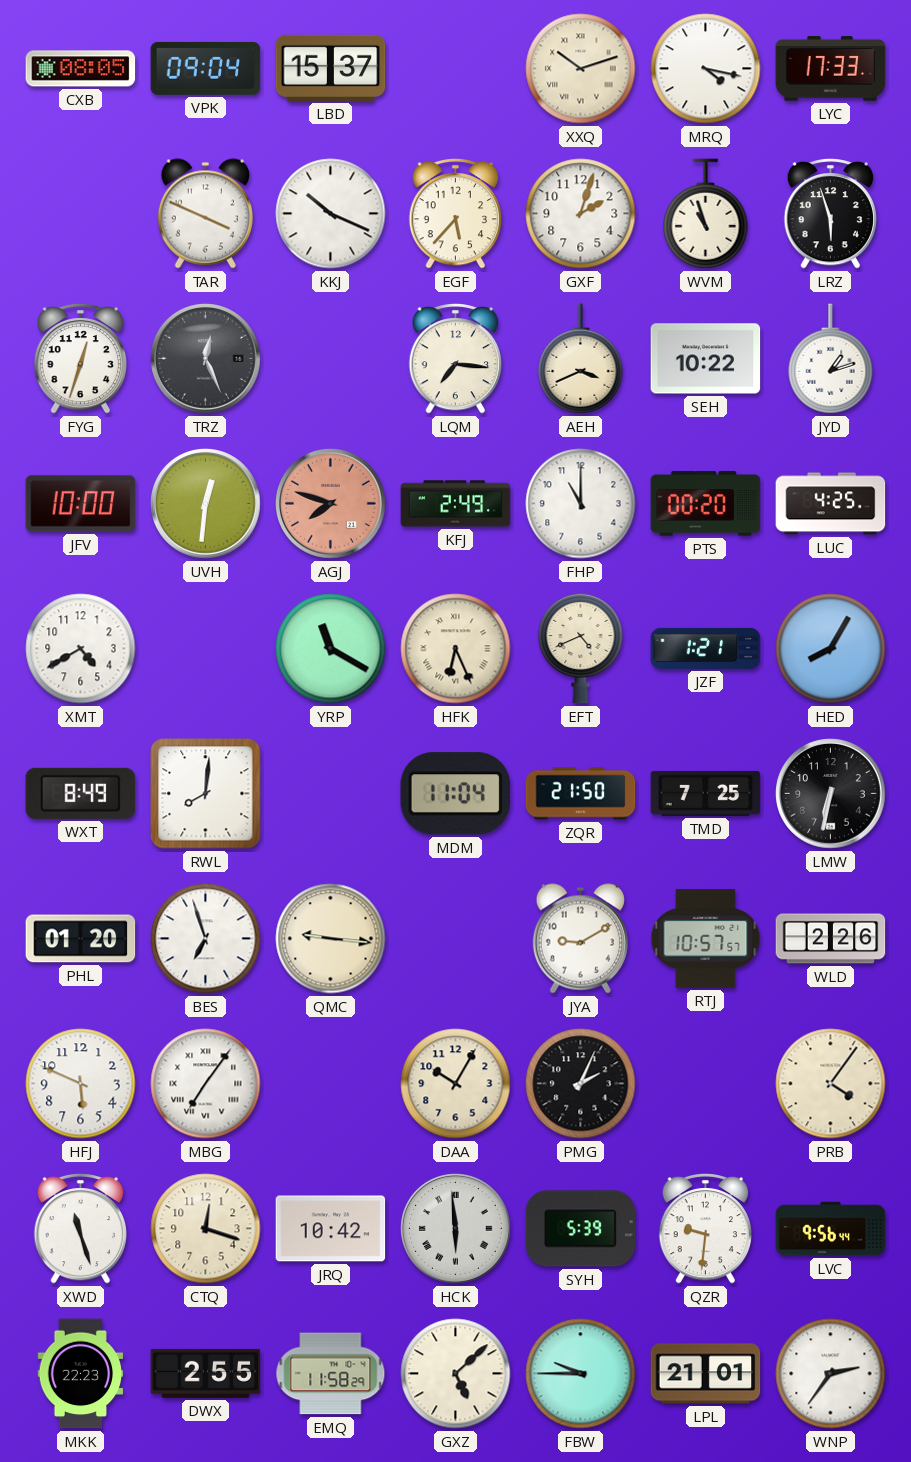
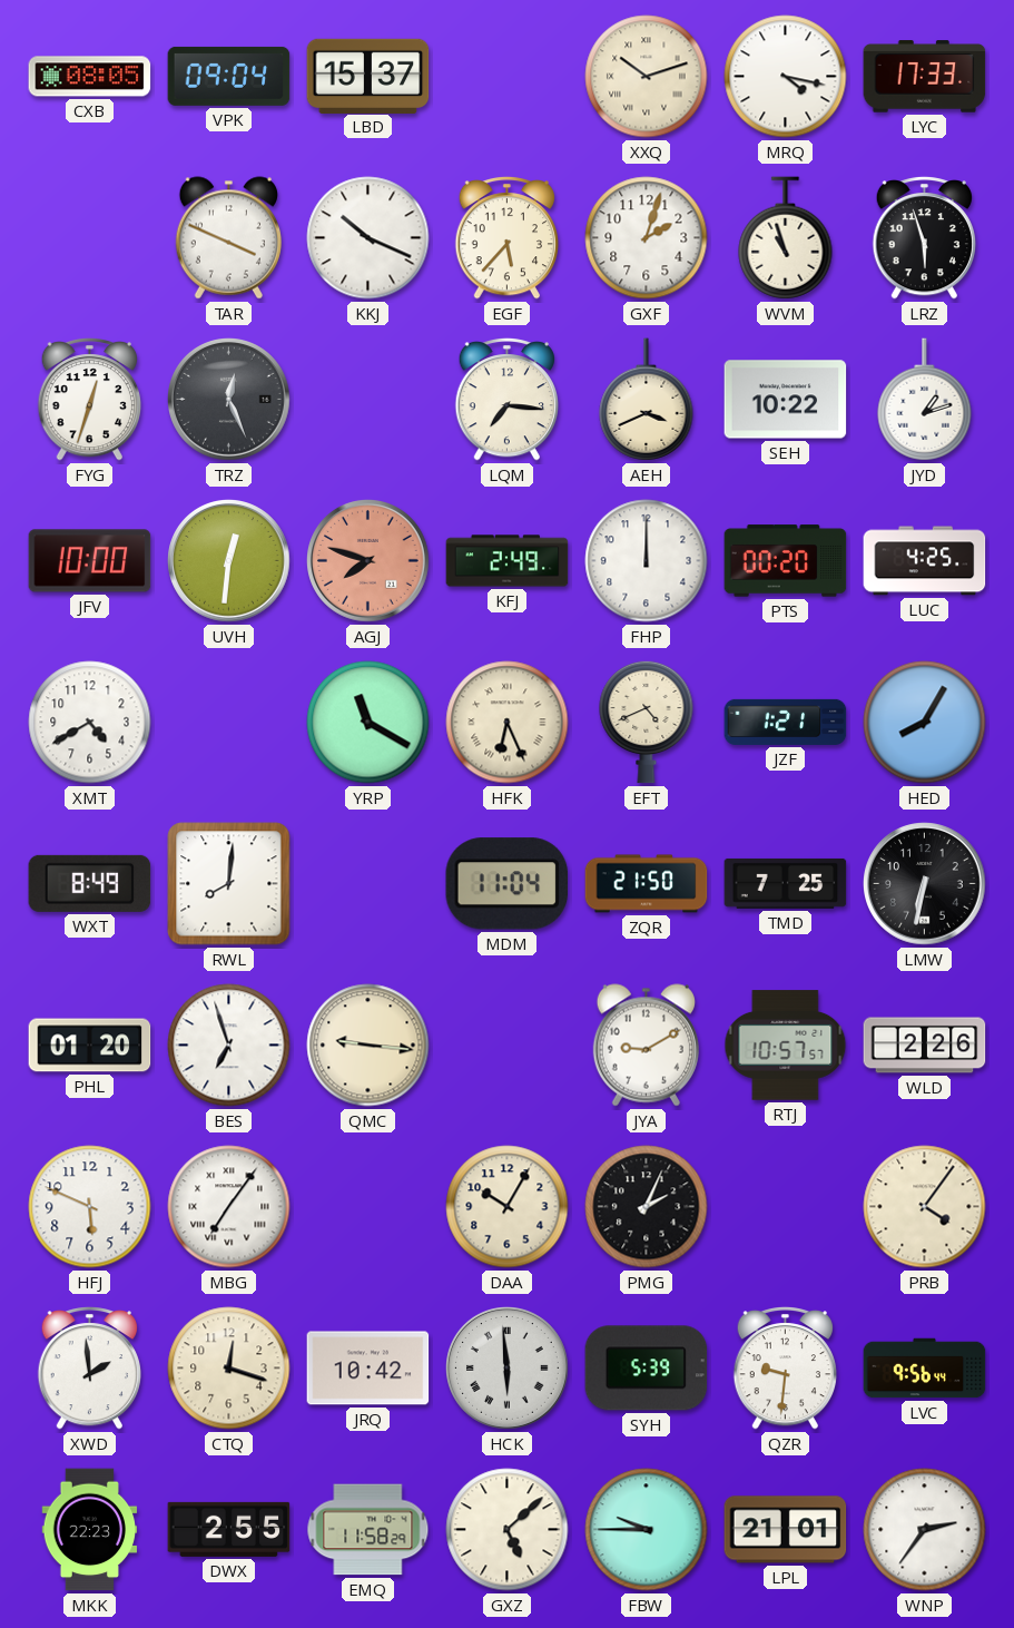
FHP: 11:00 -> 12:00
XWD: 11:27 -> 1:59
